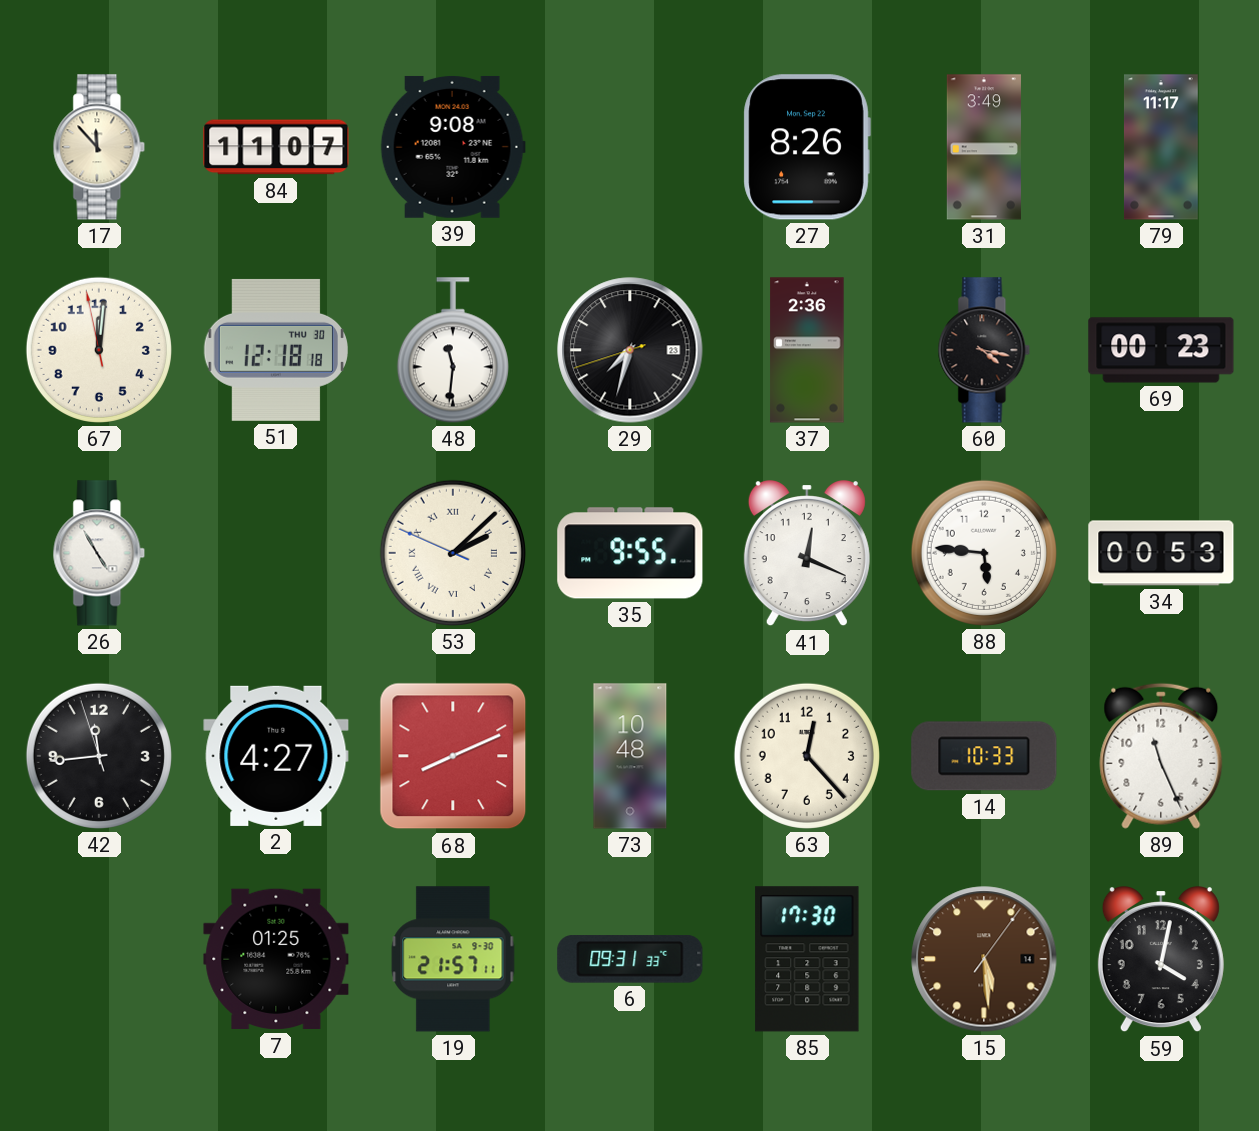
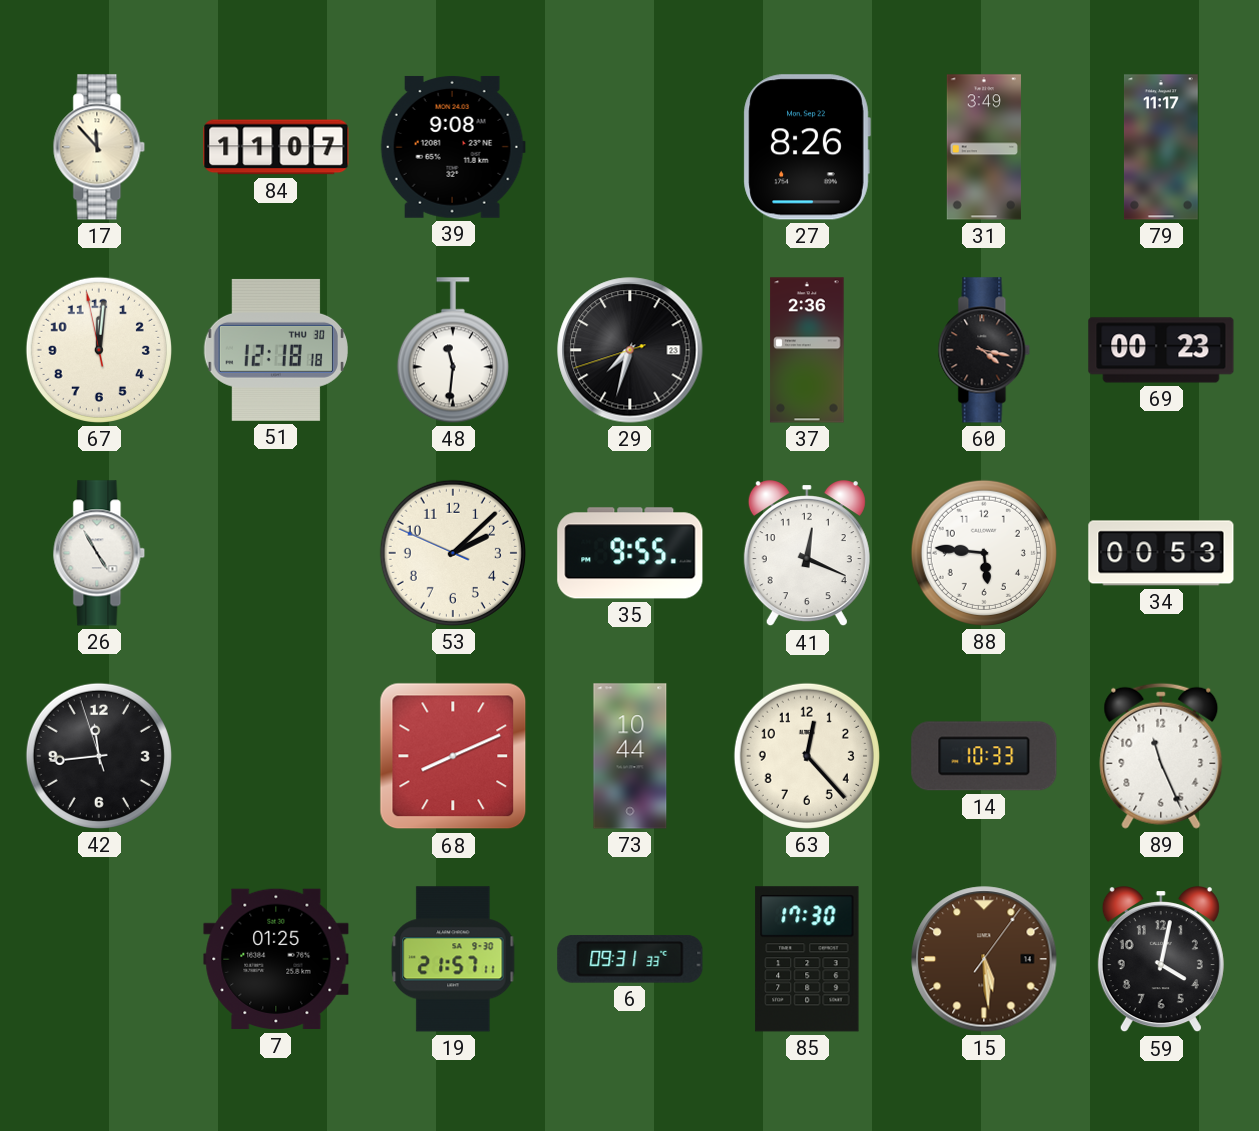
53 numerals: Roman -> Arabic
2: 4:27 -> none
73: 10:48 -> 10:44
